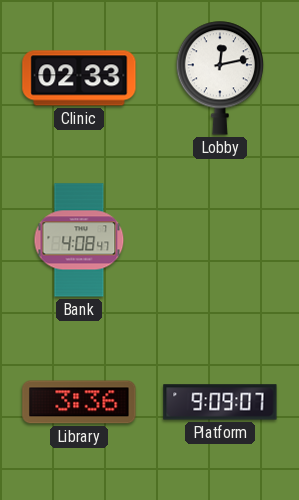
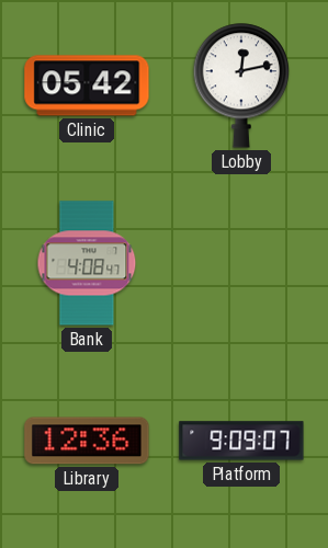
Clinic: 02:33 -> 05:42
Library: 3:36 -> 12:36
